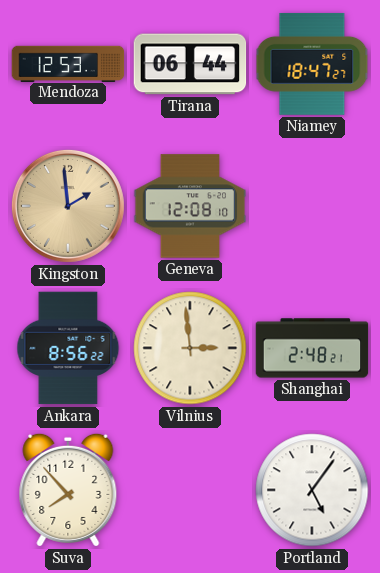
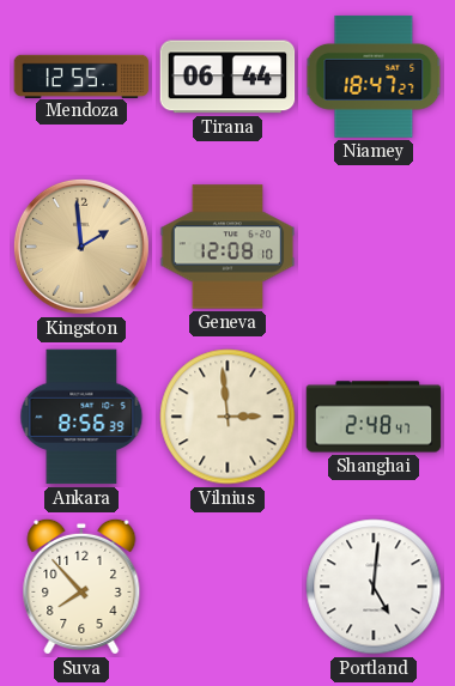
Mendoza: 12:53 -> 12:55
Ankara: 8:56:22 -> 8:56:39
Shanghai: 2:48:21 -> 2:48:47
Portland: 5:06 -> 5:01
